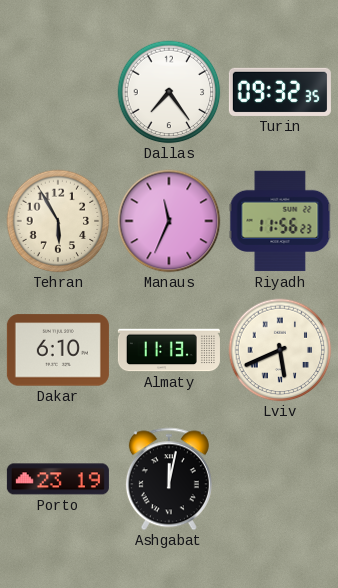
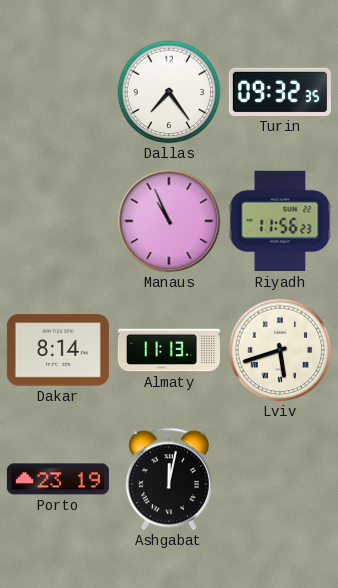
Tehran: 5:55 -> none
Manaus: 11:34 -> 10:56
Dakar: 6:10 -> 8:14
Lviv: 5:41 -> 5:42
